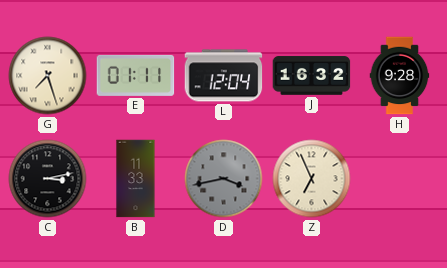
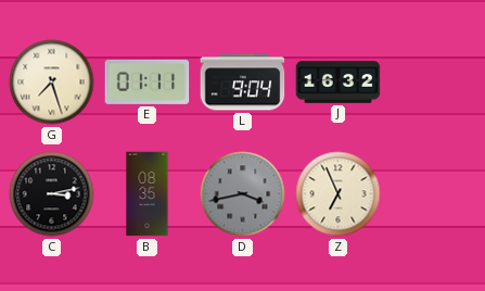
L: 12:04 -> 9:04
H: 9:28 -> none
B: 11:33 -> 08:35
